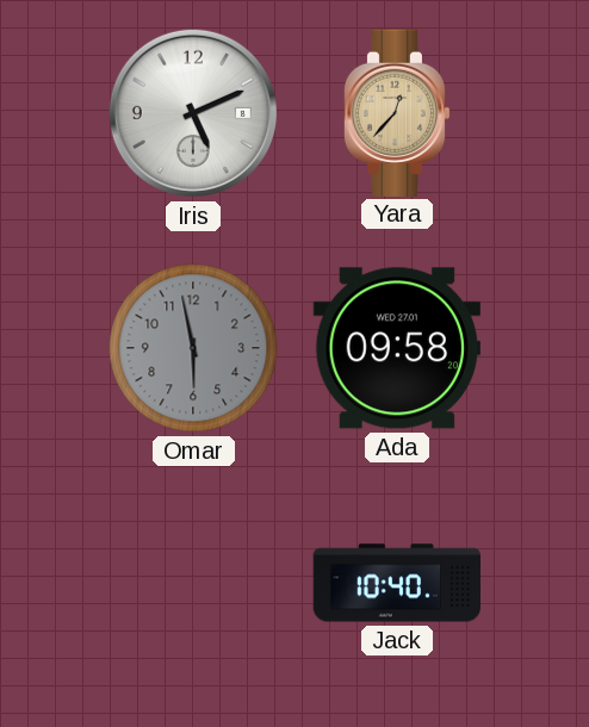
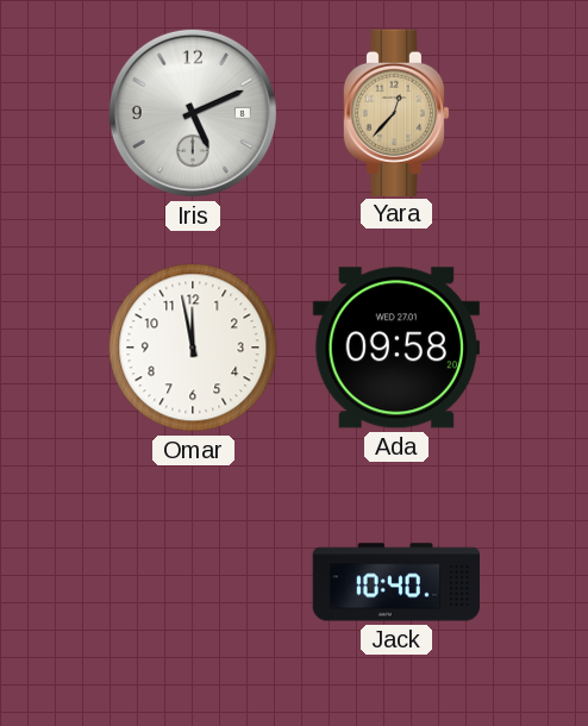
Omar: 5:58 -> 11:58
Omar dial: grey -> white
